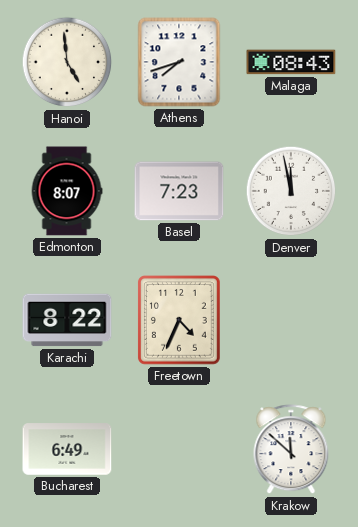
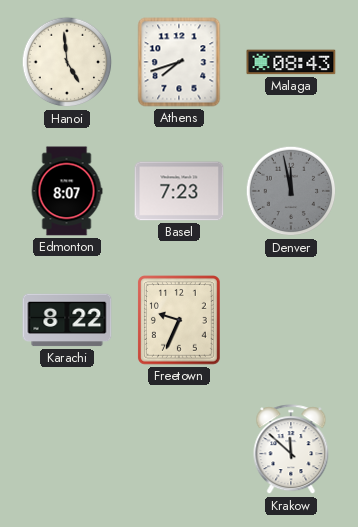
Denver dial: white -> grey
Freetown: 4:34 -> 9:34
Bucharest: 6:49 -> none
